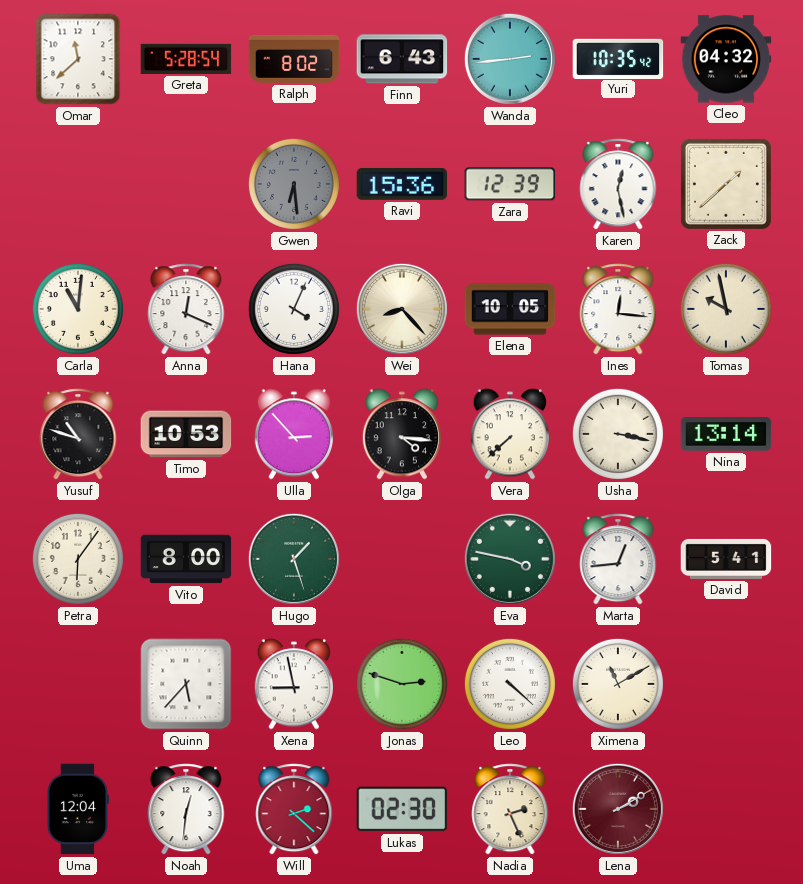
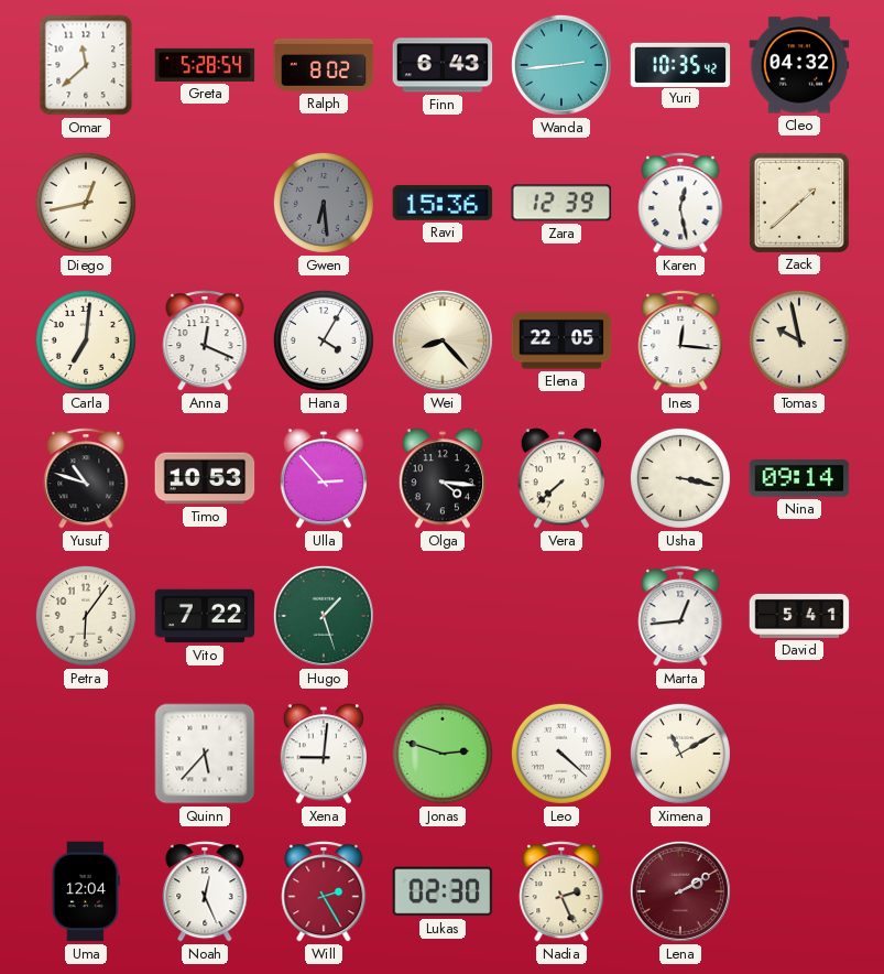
Diego: none -> 12:43
Carla: 11:01 -> 7:01
Hana: 4:04 -> 4:05
Elena: 10:05 -> 22:05
Nina: 13:14 -> 09:14
Vito: 8:00 -> 7:22
Eva: 3:47 -> none
Xena: 8:58 -> 9:01
Noah: 12:31 -> 12:26
Will: 2:22 -> 2:25
